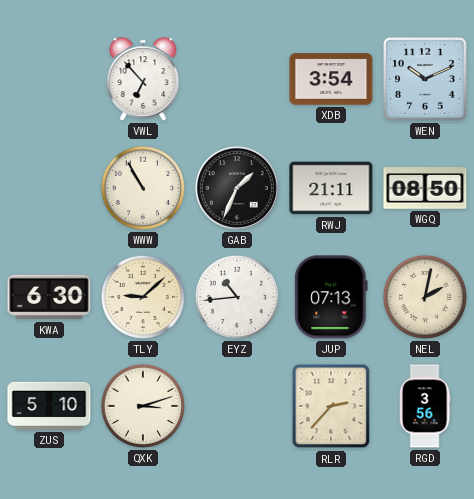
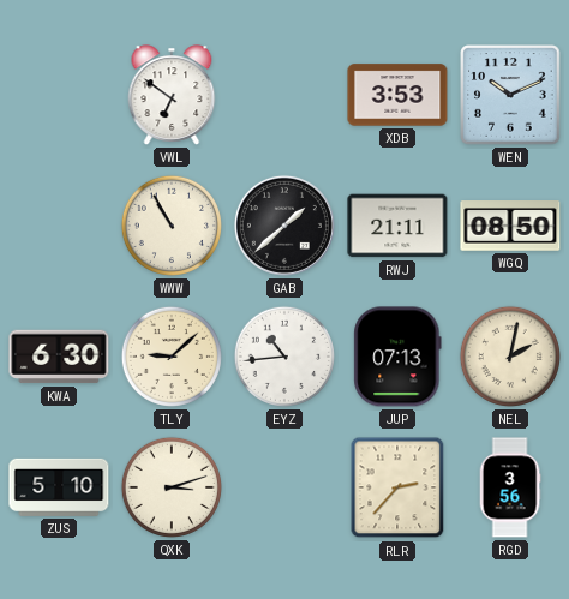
VWL: 6:53 -> 6:51
XDB: 3:54 -> 3:53
GAB: 1:34 -> 1:38
